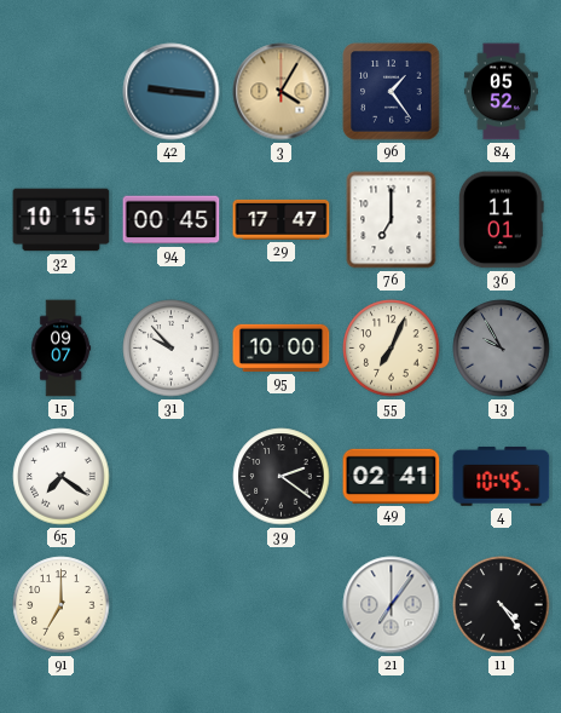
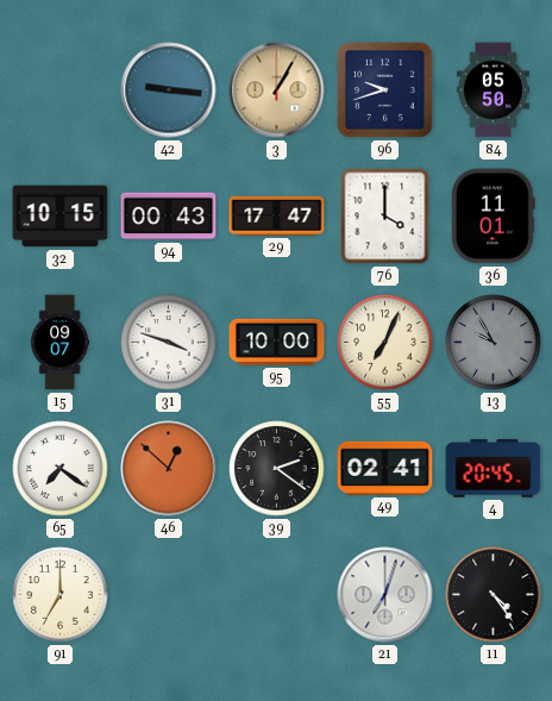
3: 4:05 -> 1:05
96: 1:24 -> 9:42
84: 05:52 -> 05:50
94: 00:45 -> 00:43
76: 7:00 -> 4:00
31: 9:53 -> 3:48
46: none -> 12:52
4: 10:45 -> 20:45
21: 7:06 -> 7:03
